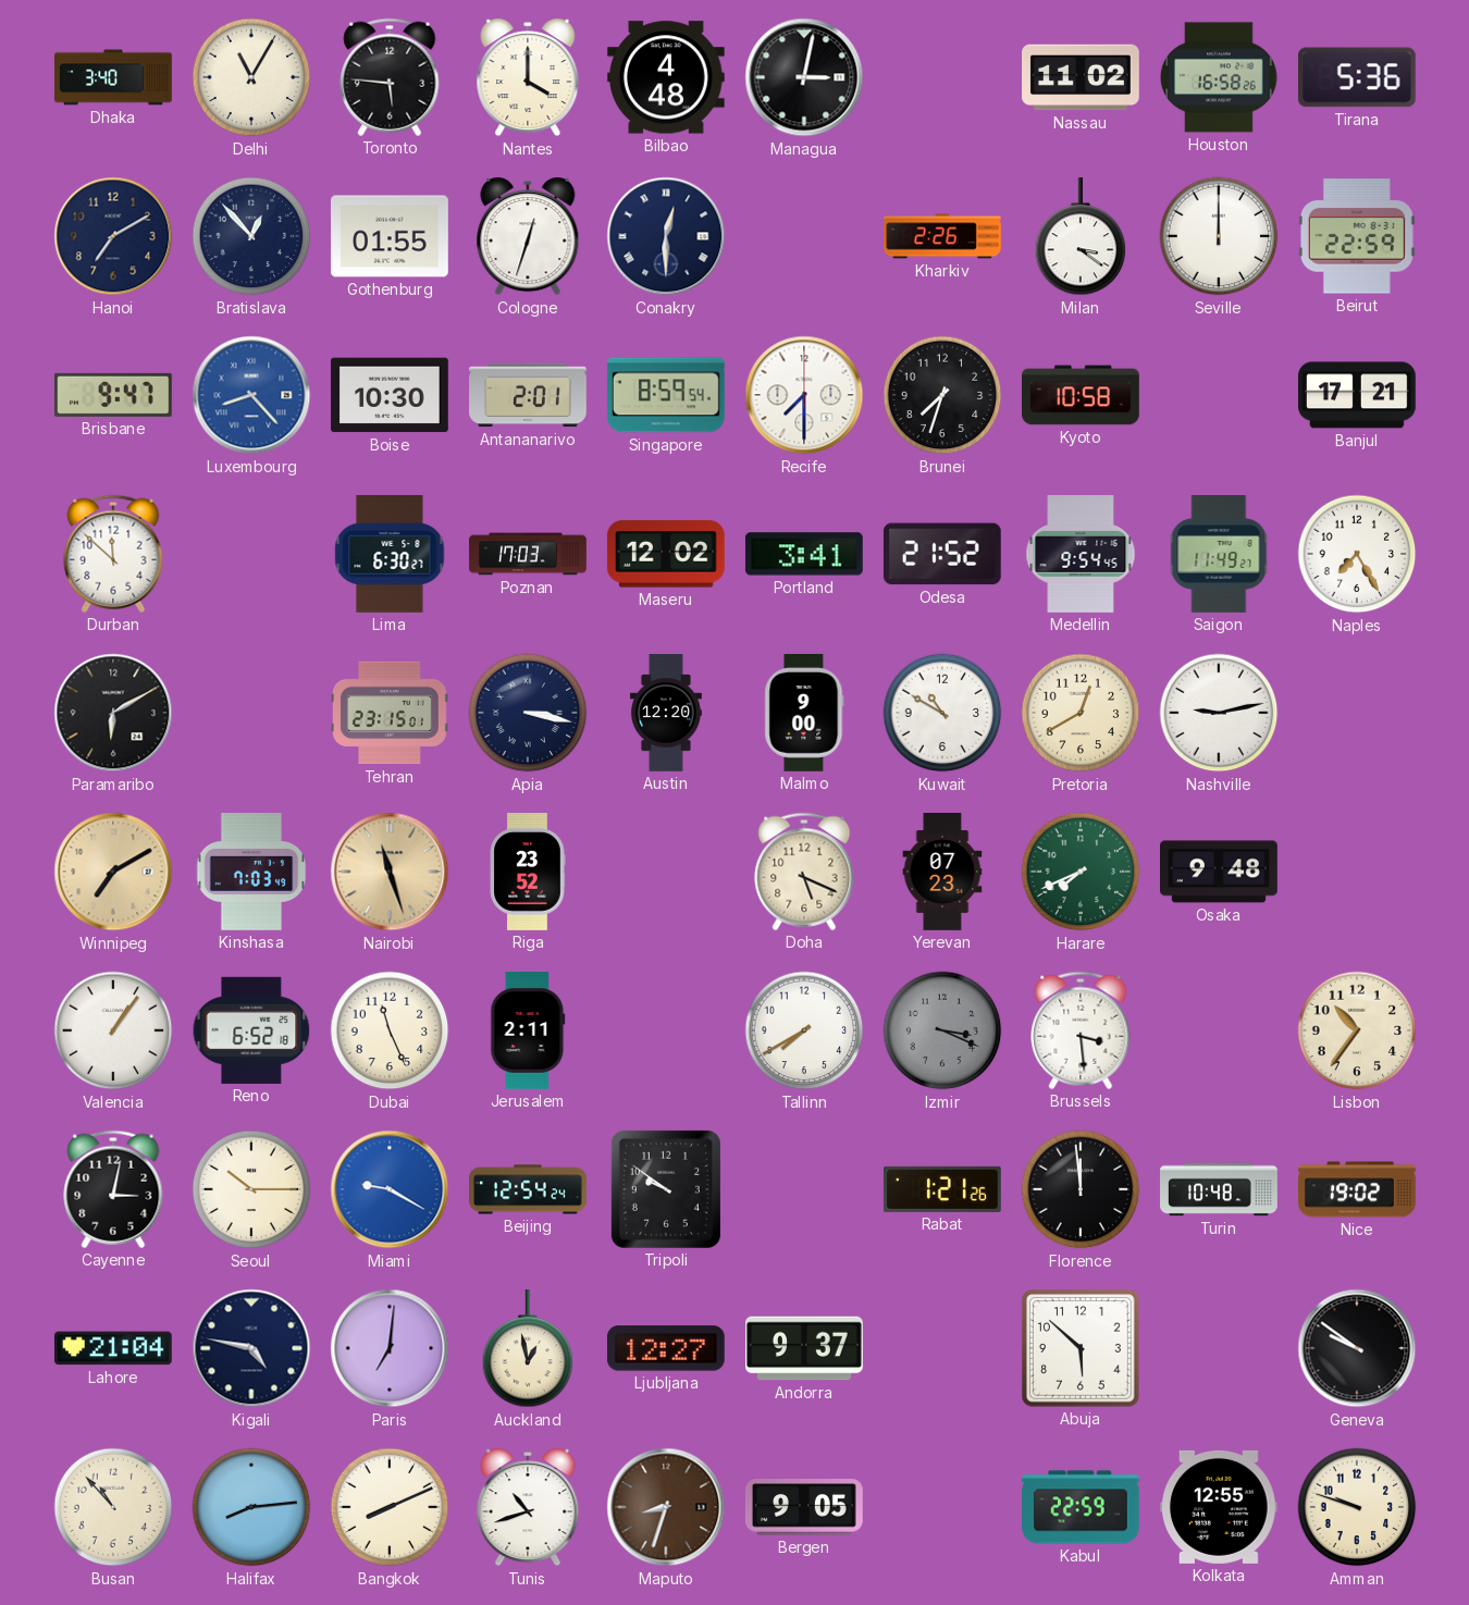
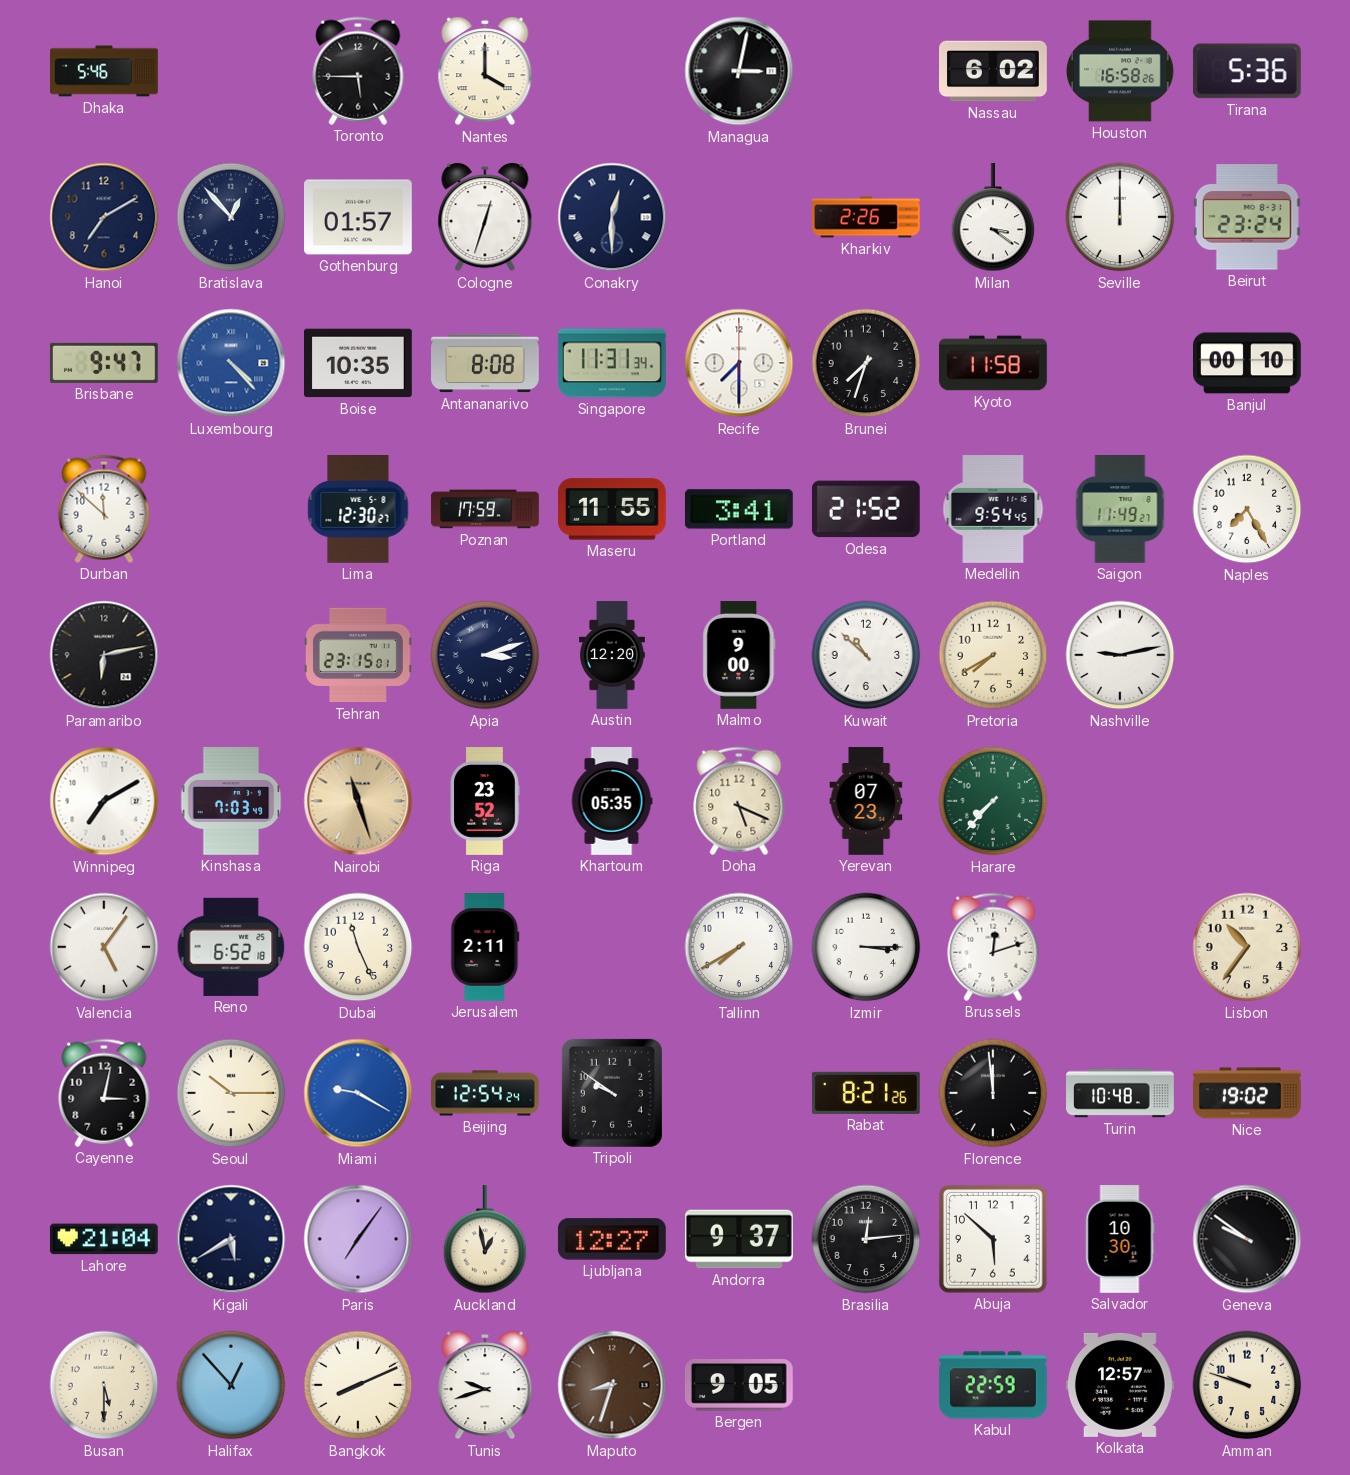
Dhaka: 3:40 -> 5:46
Delhi: 11:05 -> none
Toronto: 5:46 -> 5:45
Bilbao: 4:48 -> none
Nassau: 11:02 -> 6:02
Gothenburg: 01:55 -> 01:57
Beirut: 22:59 -> 23:24
Luxembourg: 8:23 -> 4:23
Boise: 10:30 -> 10:35
Antananarivo: 2:01 -> 8:08
Singapore: 8:59 -> 11:31
Kyoto: 10:58 -> 11:58
Banjul: 17:21 -> 00:10
Lima: 6:30 -> 12:30
Poznan: 17:03 -> 17:59
Maseru: 12:02 -> 11:55
Paramaribo: 6:10 -> 6:13
Apia: 3:17 -> 3:12
Kuwait: 10:50 -> 10:52
Pretoria: 12:40 -> 7:40
Winnipeg dial: champagne -> white
Khartoum: none -> 05:35
Harare: 7:41 -> 7:37
Osaka: 9:48 -> none
Valencia: 1:06 -> 5:06
Izmir: 3:19 -> 3:15
Izmir dial: grey -> white
Brussels: 3:29 -> 12:12
Rabat: 1:21 -> 8:21
Kigali: 4:47 -> 5:40
Paris: 7:01 -> 7:06
Brasilia: none -> 12:14
Salvador: none -> 10:30
Busan: 10:53 -> 5:30
Halifax: 8:14 -> 12:53
Tunis: 10:42 -> 9:42
Kolkata: 12:55 -> 12:57
